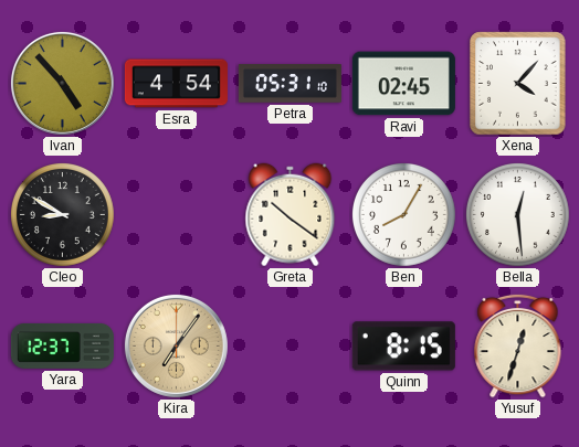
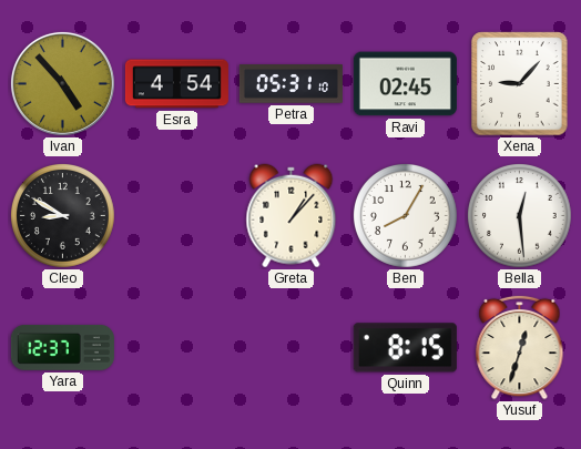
Xena: 4:07 -> 9:07
Greta: 10:21 -> 1:07
Kira: 7:06 -> none
